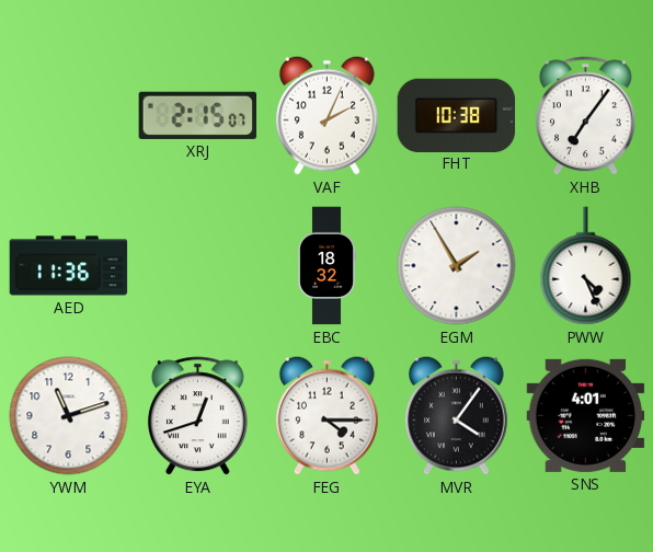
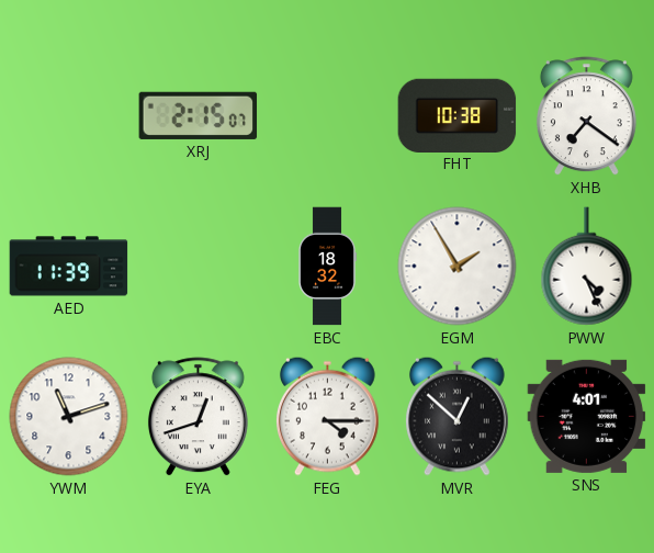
VAF: 2:04 -> none
XHB: 7:06 -> 7:21
AED: 11:36 -> 11:39
MVR: 4:06 -> 12:52
